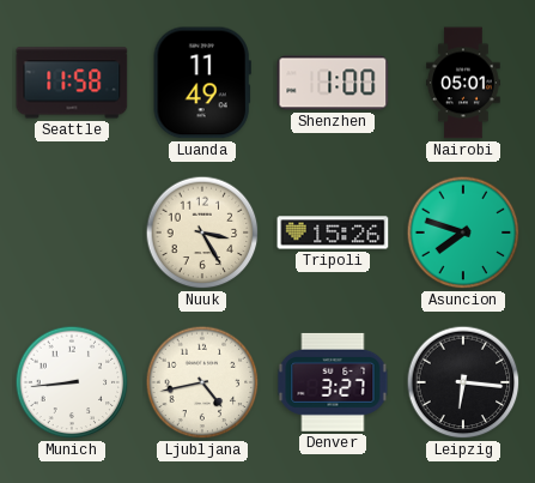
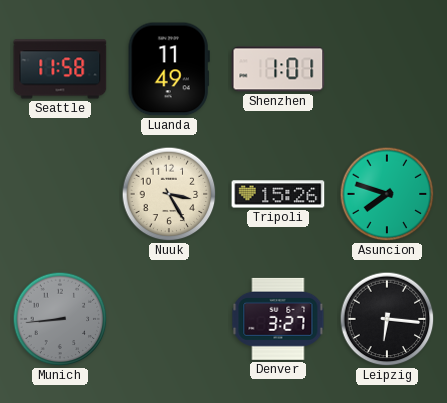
Shenzhen: 1:00 -> 1:01
Nairobi: 05:01 -> none
Munich dial: white -> grey
Ljubljana: 4:43 -> none
